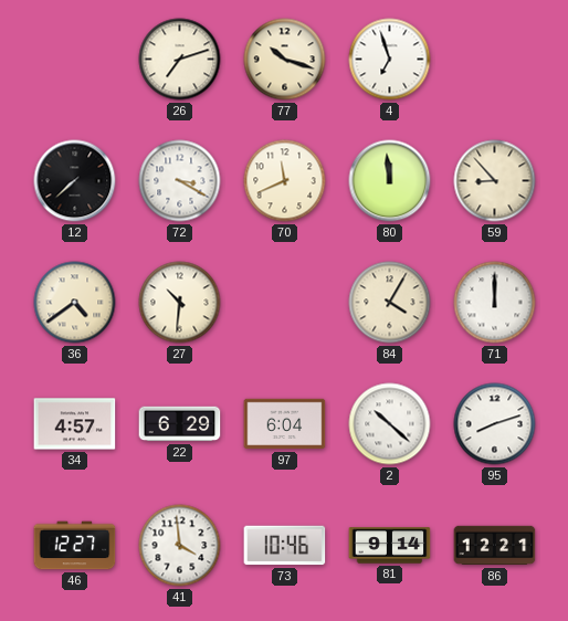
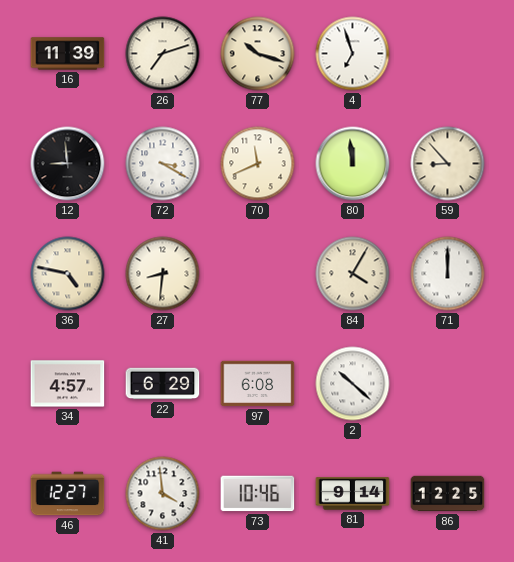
16: none -> 11:39
12: 7:38 -> 8:59
36: 4:39 -> 4:47
27: 10:31 -> 8:31
97: 6:04 -> 6:08
95: 8:12 -> none
86: 12:21 -> 12:25
